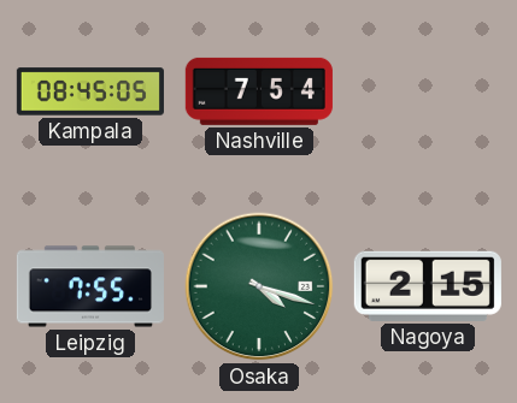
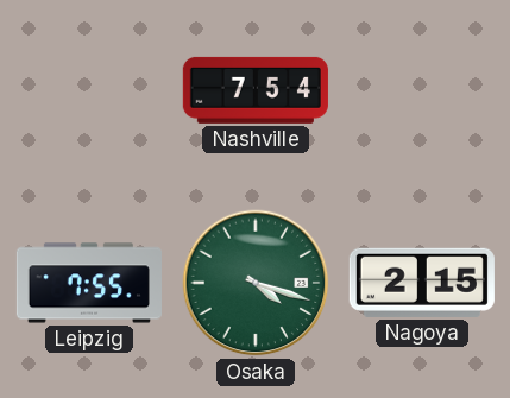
Kampala: 08:45 -> none
